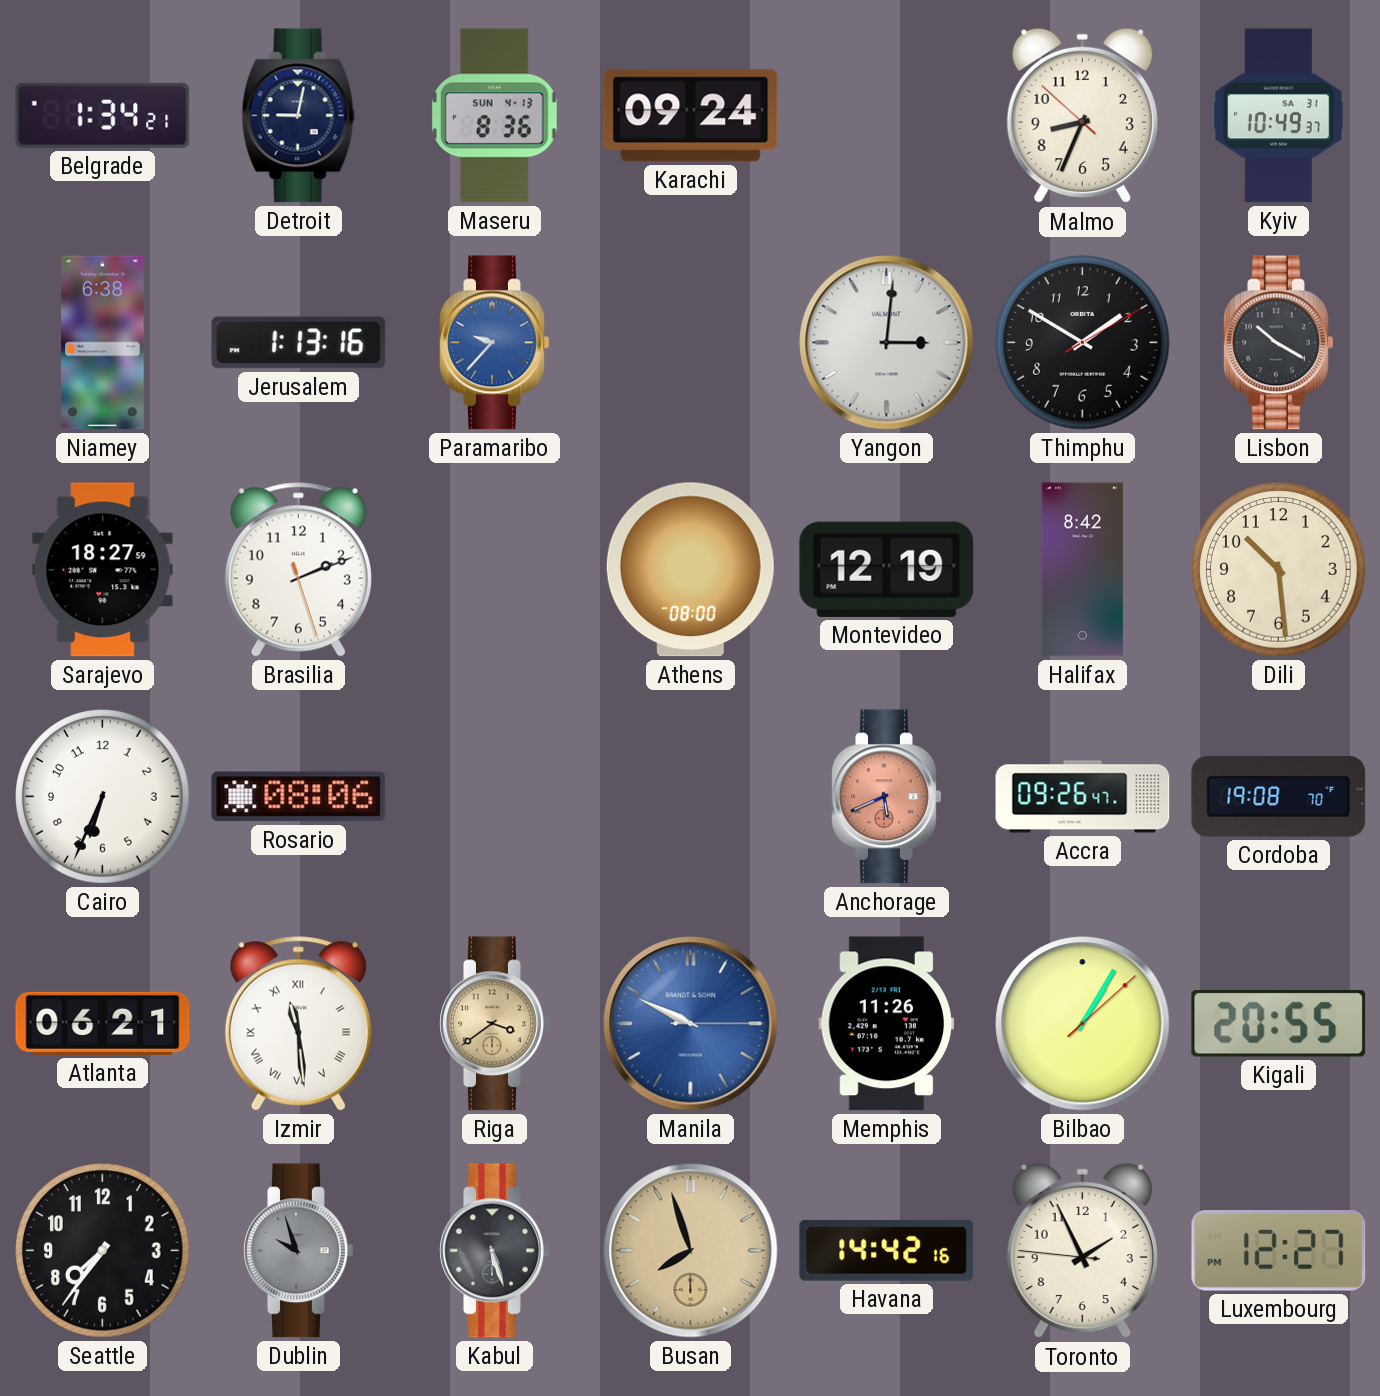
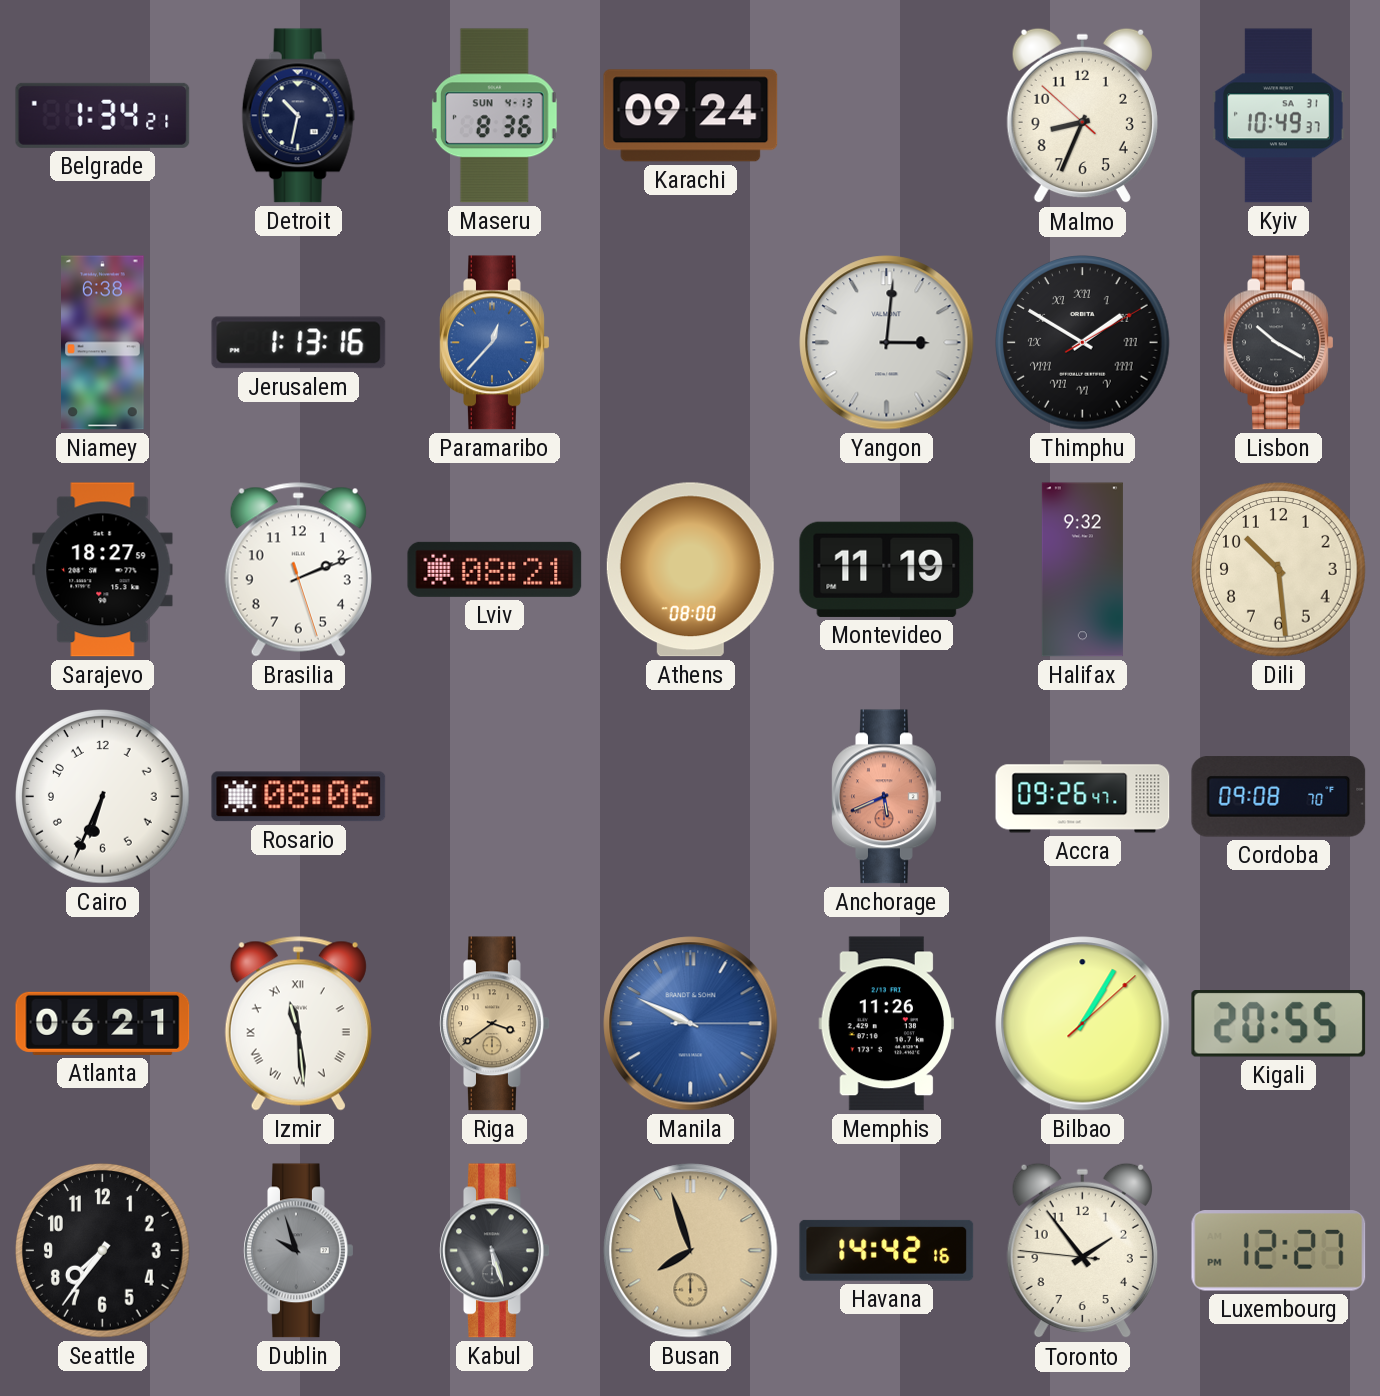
Detroit: 9:02 -> 10:32
Paramaribo: 9:37 -> 12:37
Thimphu numerals: Arabic -> Roman
Lviv: none -> 08:21
Montevideo: 12:19 -> 11:19
Halifax: 8:42 -> 9:32
Cordoba: 19:08 -> 09:08
Toronto: 1:55 -> 1:53
